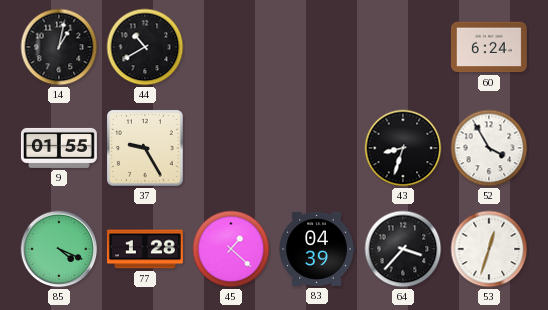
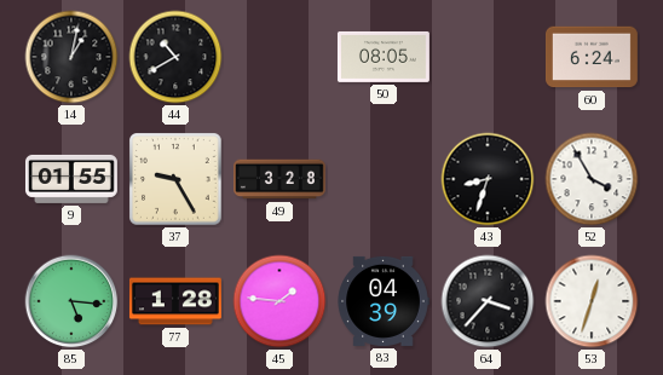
50: none -> 08:05
49: none -> 3:28
85: 4:19 -> 5:16
45: 1:22 -> 1:46
